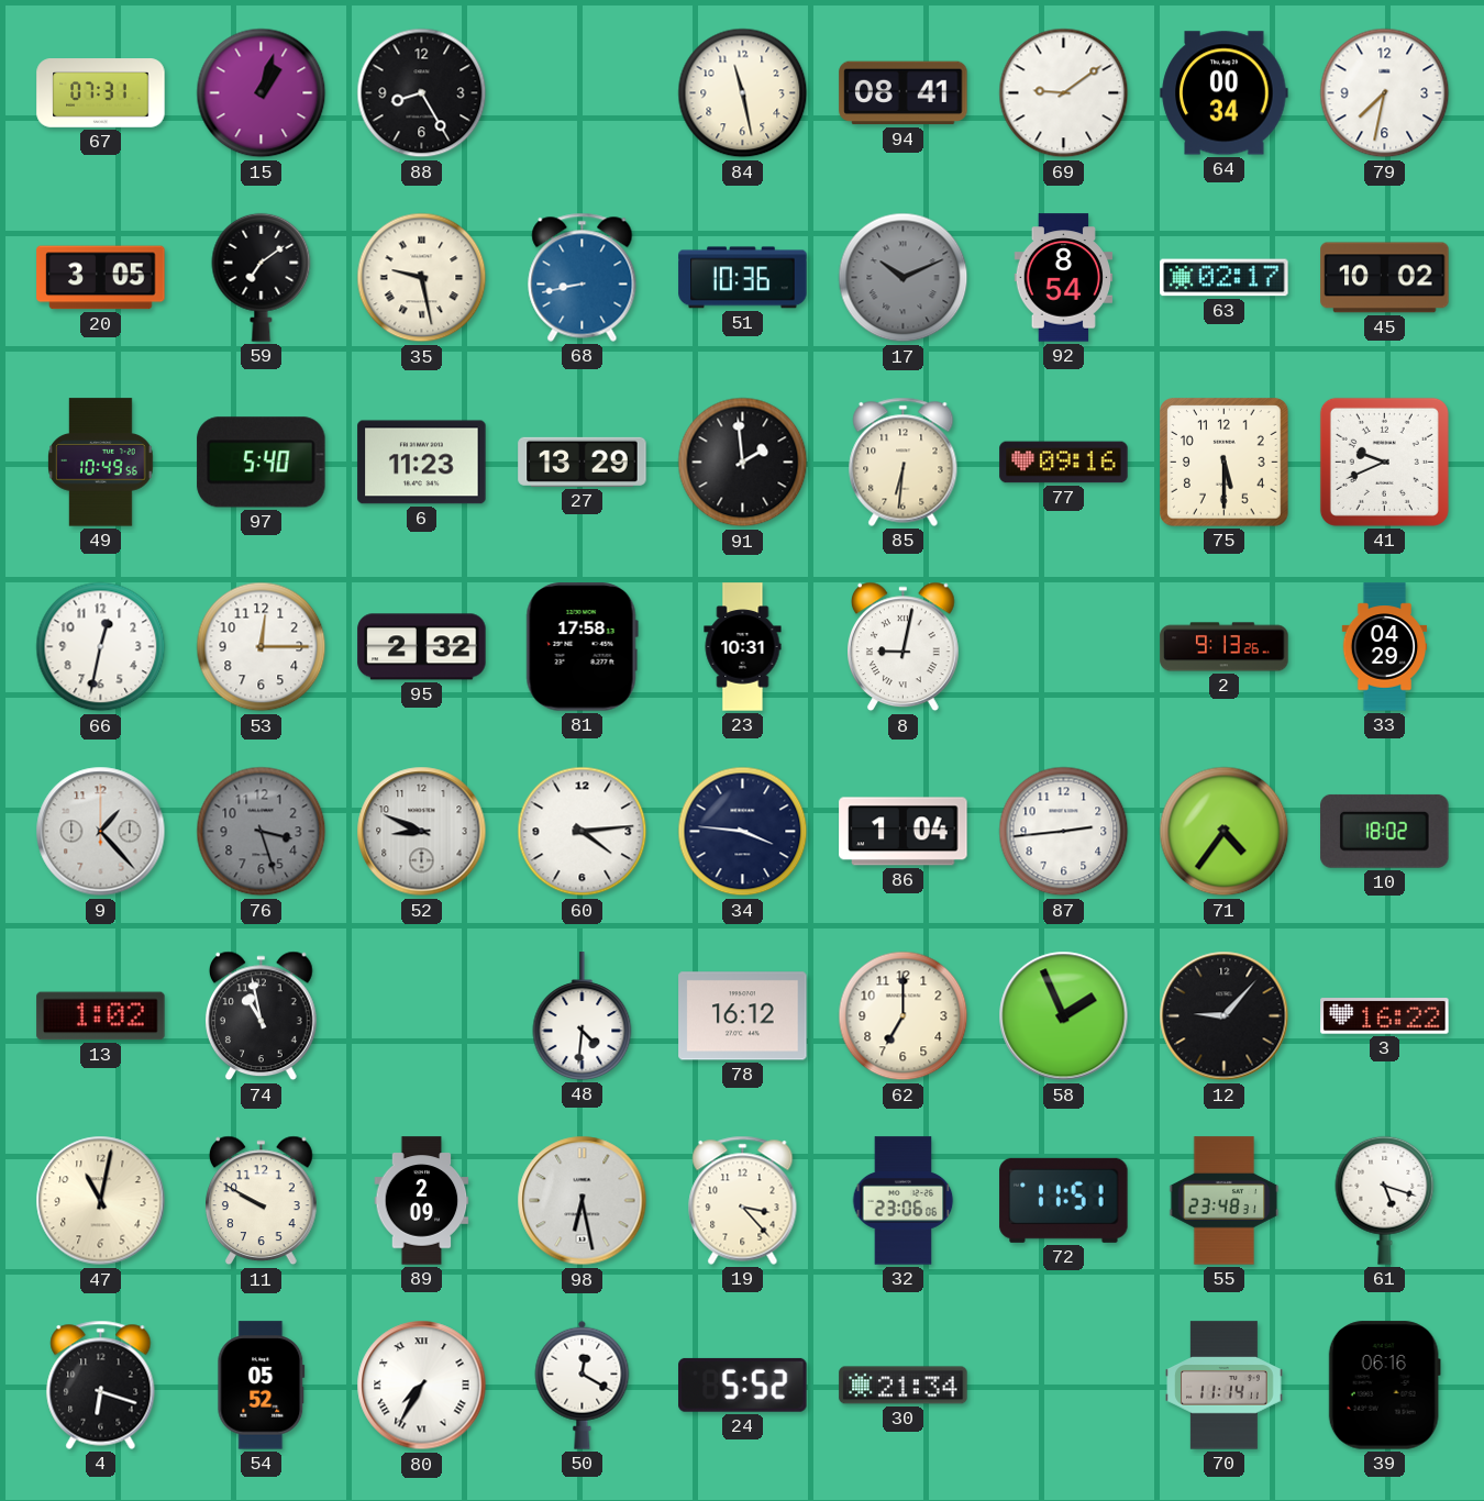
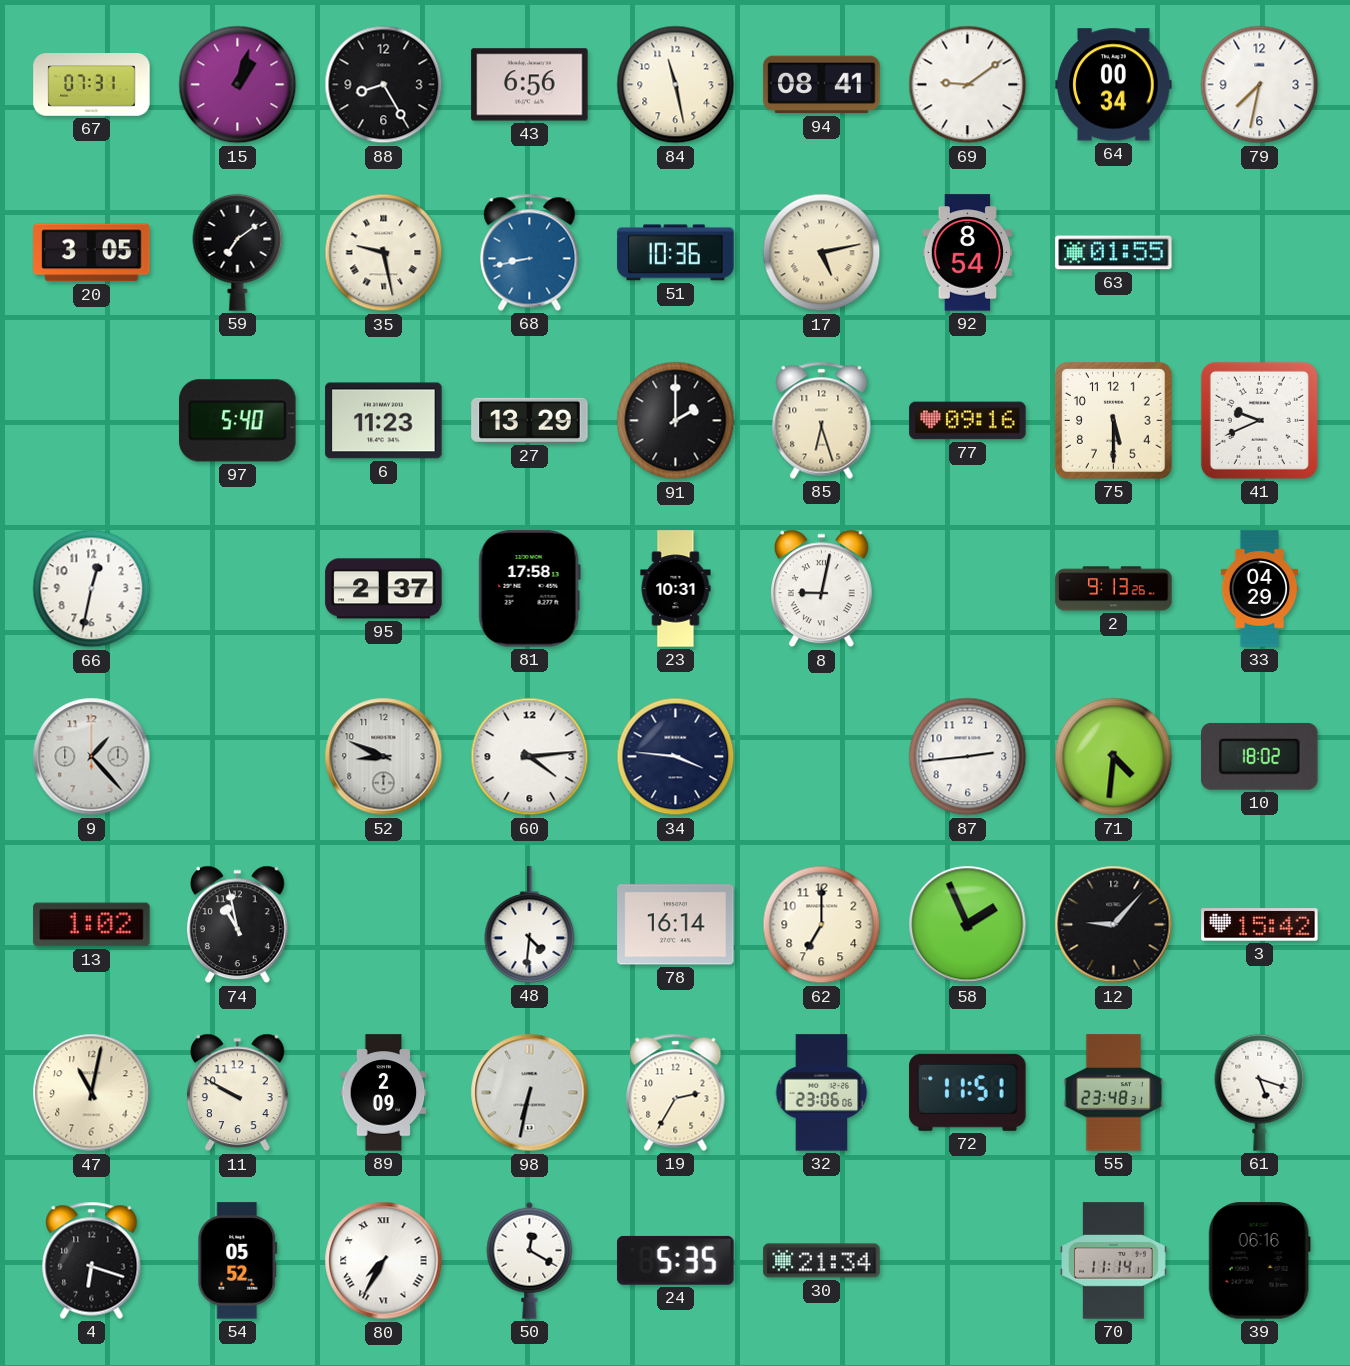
43: none -> 6:56
17: 10:11 -> 5:13
17 dial: grey -> cream
63: 02:17 -> 01:55
45: 10:02 -> none
49: 10:49 -> none
91: 1:59 -> 2:00
85: 6:31 -> 6:27
53: 12:15 -> none
95: 2:32 -> 2:37
76: 3:27 -> none
86: 1:04 -> none
71: 4:36 -> 4:31
78: 16:12 -> 16:14
3: 16:22 -> 15:42
98: 6:28 -> 6:32
19: 3:23 -> 2:35
24: 5:52 -> 5:35
